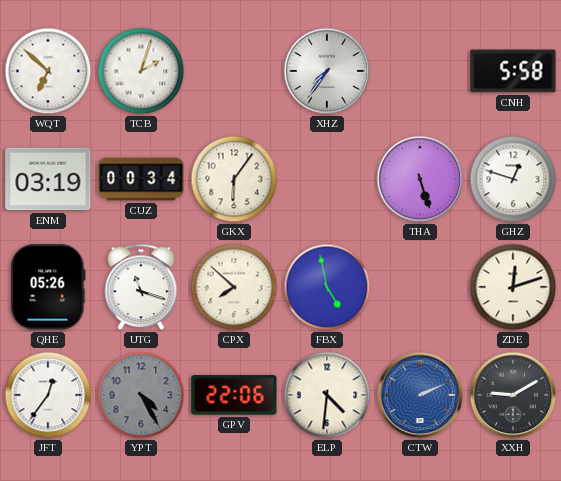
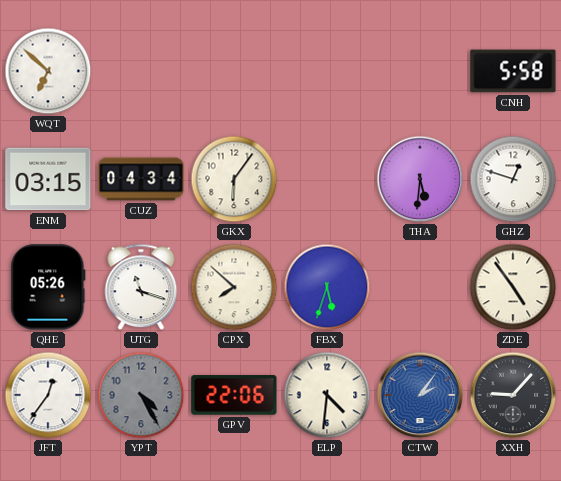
TCB: 2:03 -> none
XHZ: 7:36 -> none
ENM: 03:19 -> 03:15
CUZ: 00:34 -> 04:34
THA: 5:27 -> 5:31
FBX: 4:58 -> 5:33
ZDE: 12:12 -> 4:54
CTW: 2:11 -> 2:06
XXH: 9:10 -> 9:07
